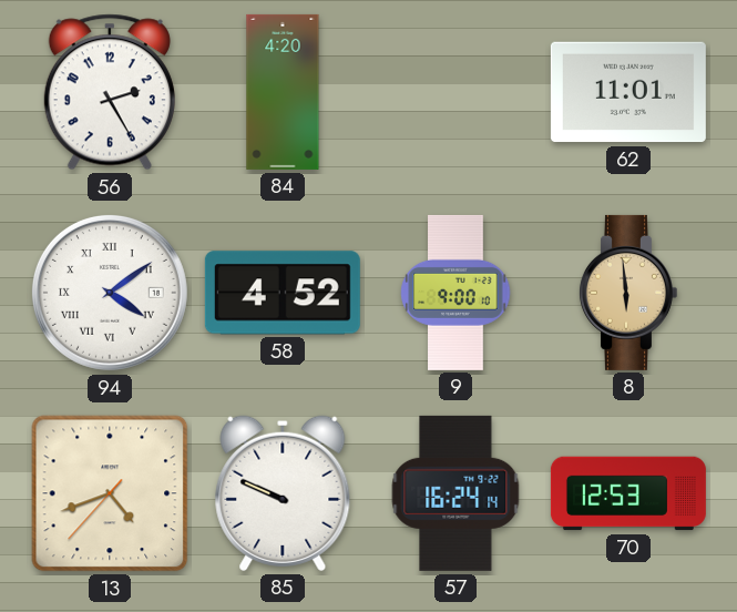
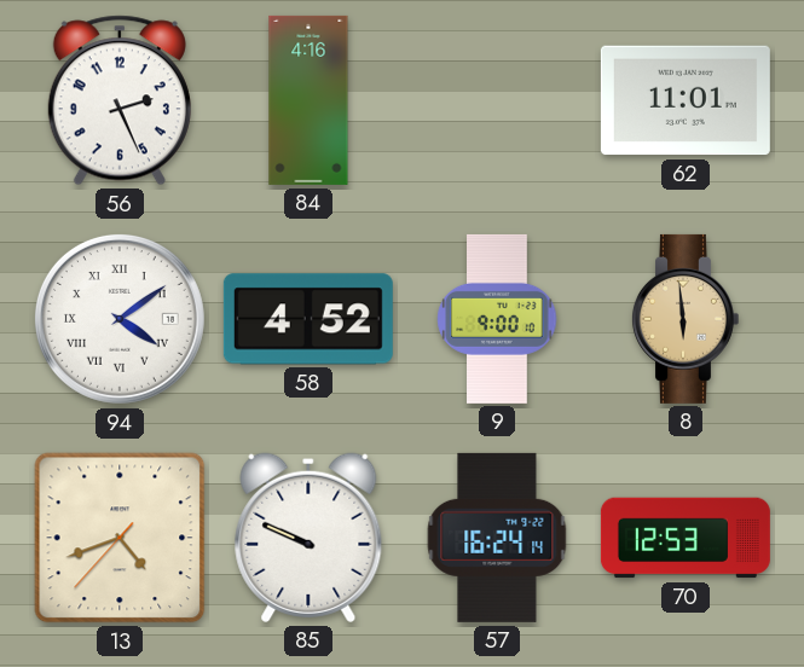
56: 2:25 -> 2:26
84: 4:20 -> 4:16
